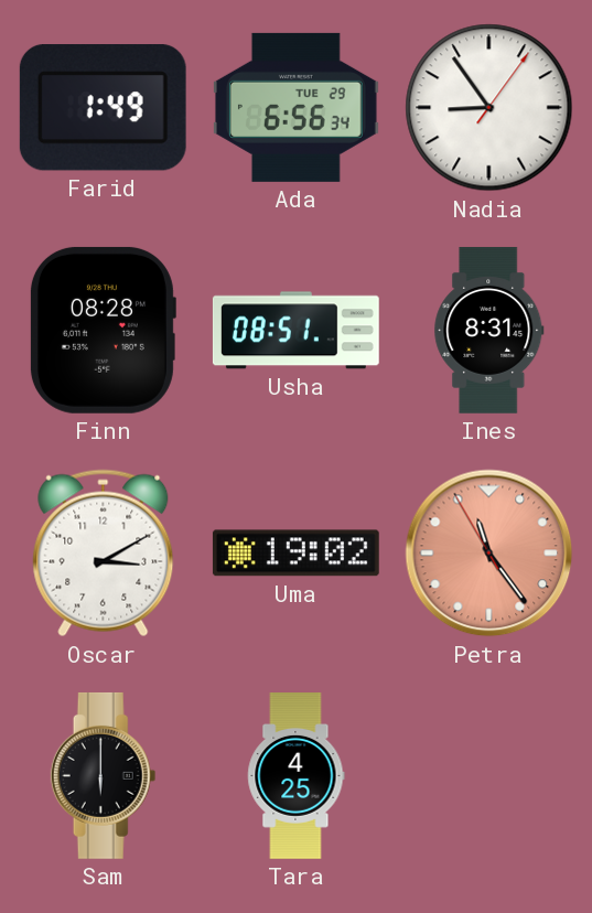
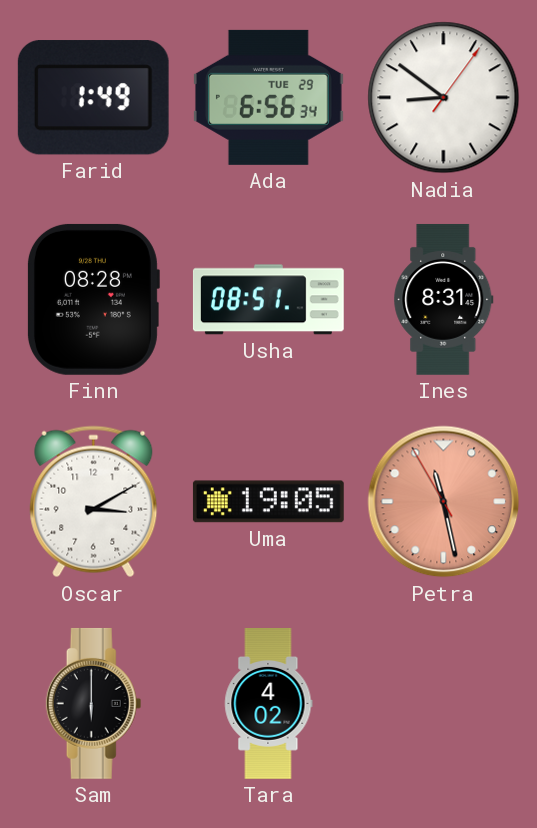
Nadia: 8:54 -> 8:51
Uma: 19:02 -> 19:05
Petra: 11:23 -> 11:27
Tara: 4:25 -> 4:02
